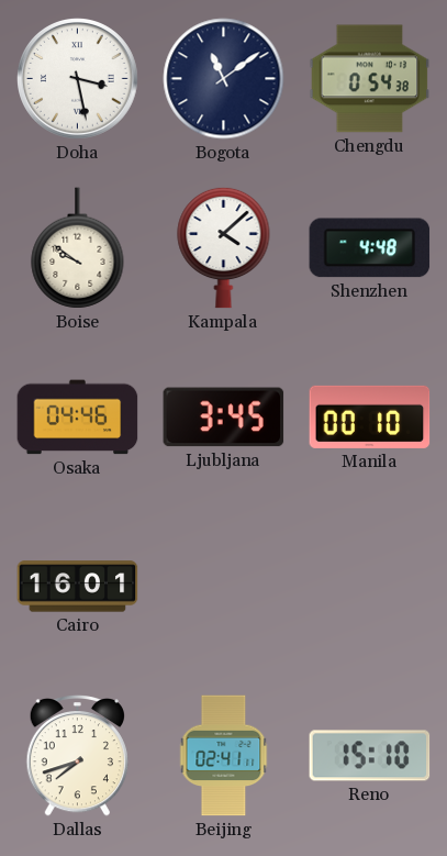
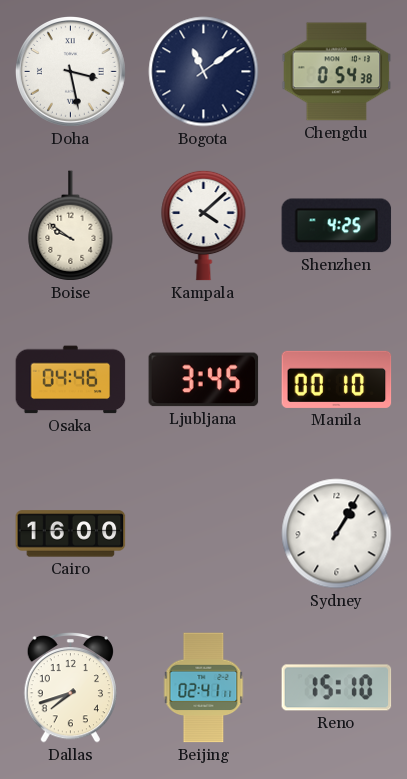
Shenzhen: 4:48 -> 4:25
Cairo: 16:01 -> 16:00
Sydney: none -> 1:05
